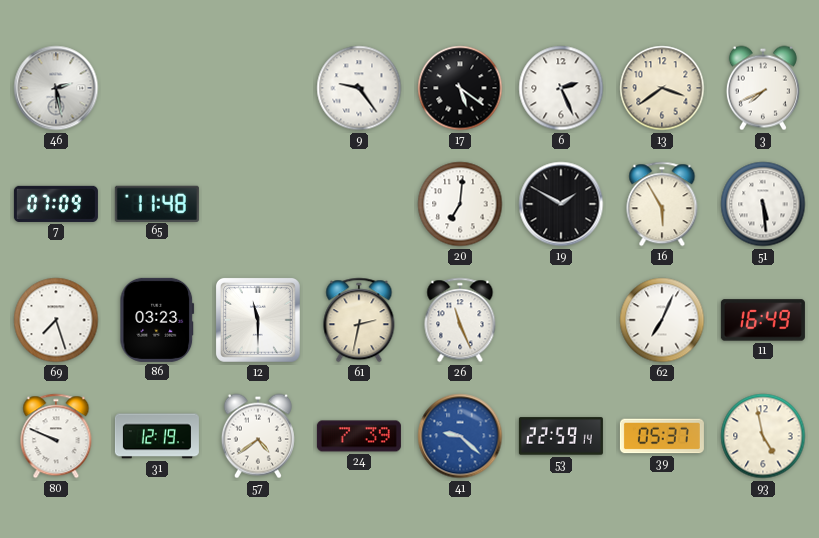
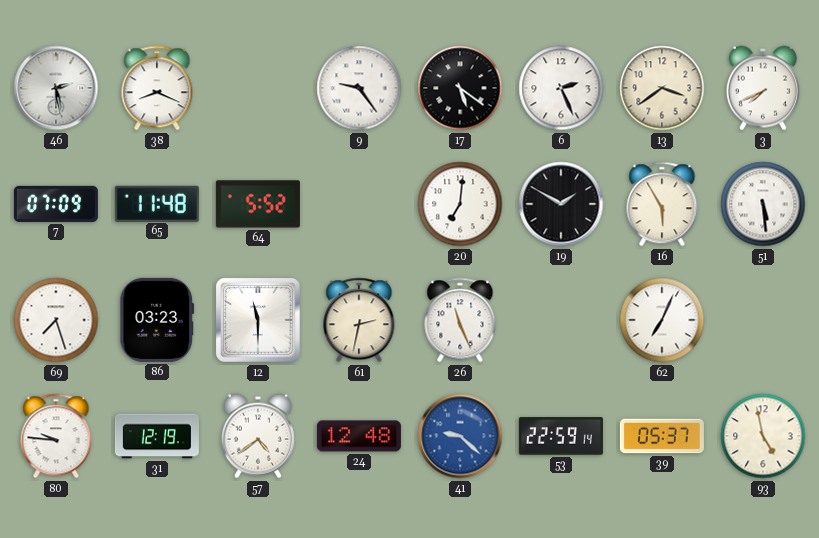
38: none -> 8:19
64: none -> 5:52
11: 16:49 -> none
80: 9:49 -> 9:46
24: 7:39 -> 12:48
